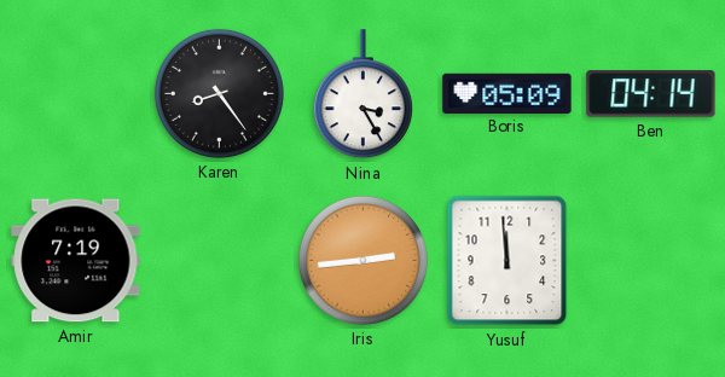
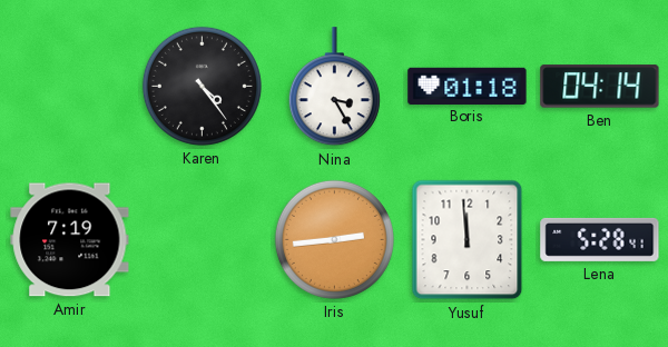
Karen: 8:24 -> 4:24
Boris: 05:09 -> 01:18
Lena: none -> 5:28
